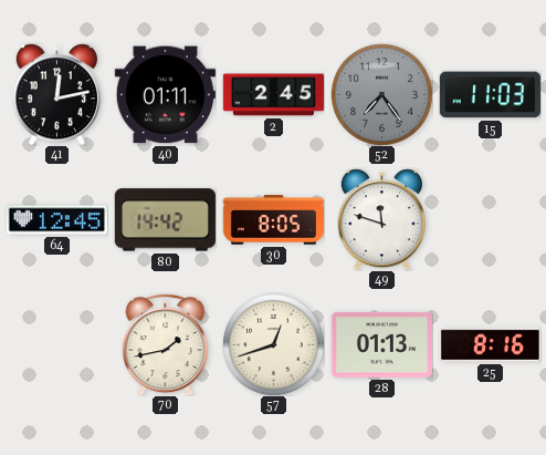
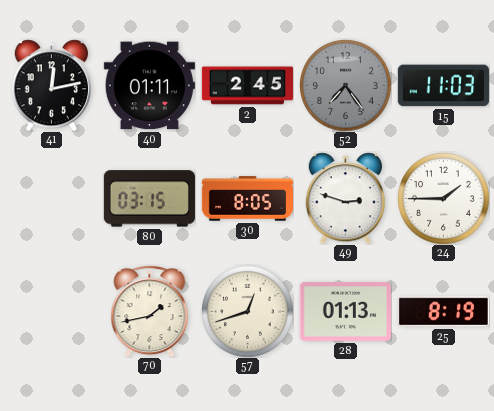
64: 12:45 -> none
80: 14:42 -> 03:15
49: 11:48 -> 2:48
24: none -> 1:45
25: 8:16 -> 8:19
